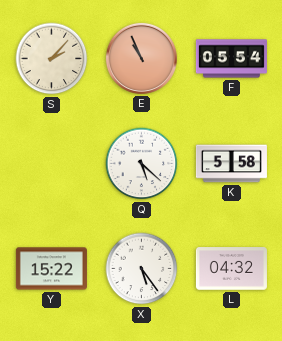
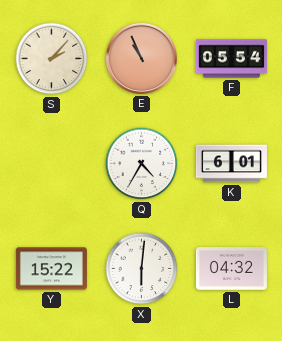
Q: 5:22 -> 4:35
K: 5:58 -> 6:01
X: 5:24 -> 6:01
